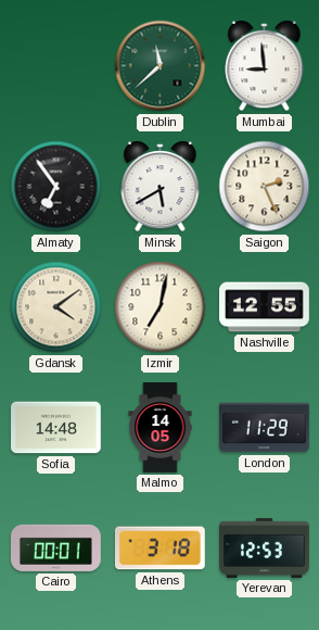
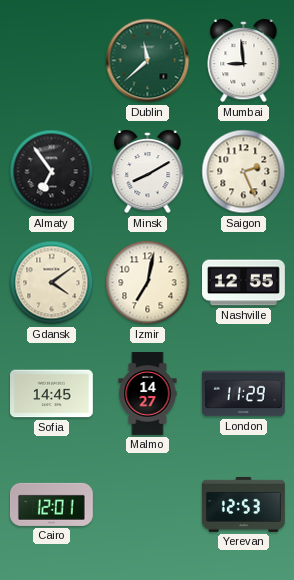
Minsk: 5:40 -> 8:10
Sofia: 14:48 -> 14:45
Malmo: 14:05 -> 14:27
Cairo: 00:01 -> 12:01
Athens: 3:18 -> none
